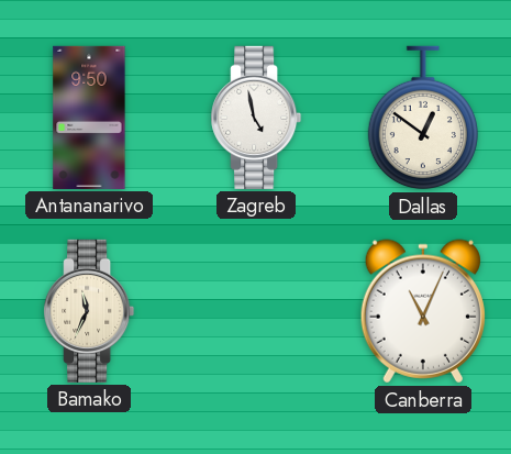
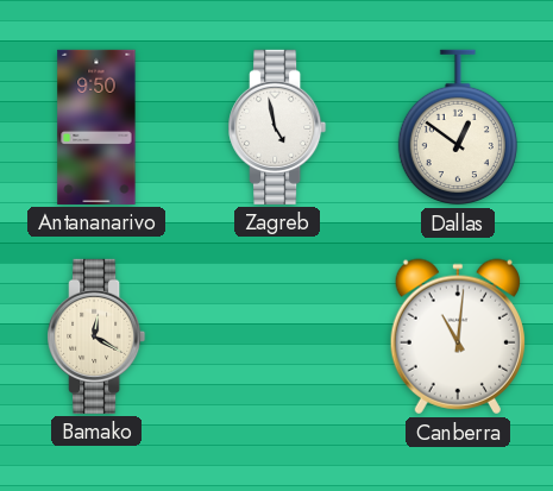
Bamako: 11:34 -> 12:20
Canberra: 11:04 -> 11:01
